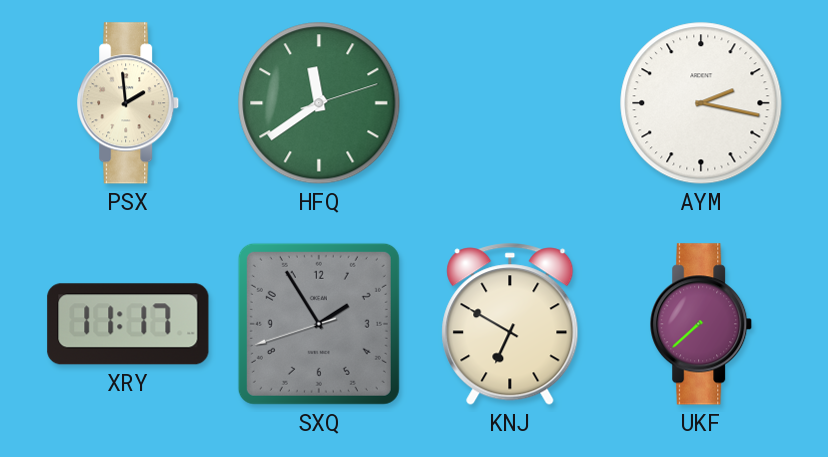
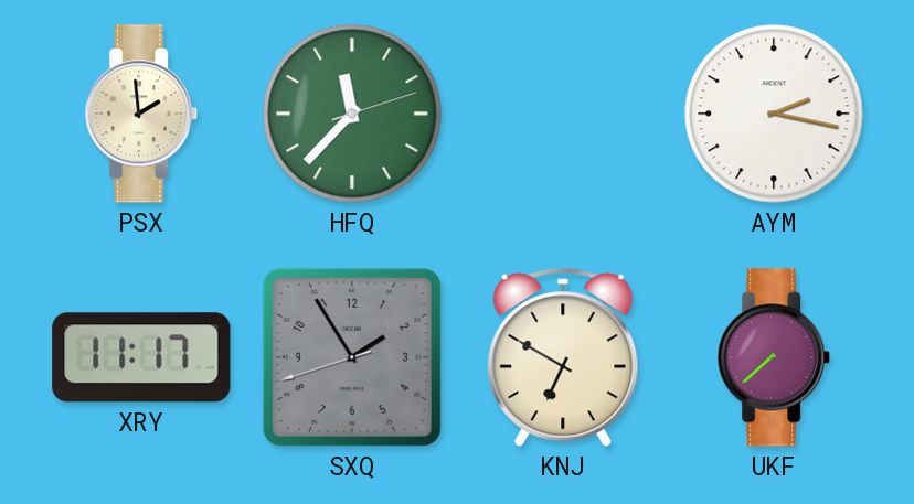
HFQ: 11:39 -> 11:37
